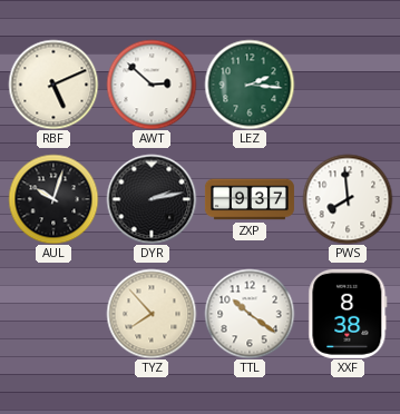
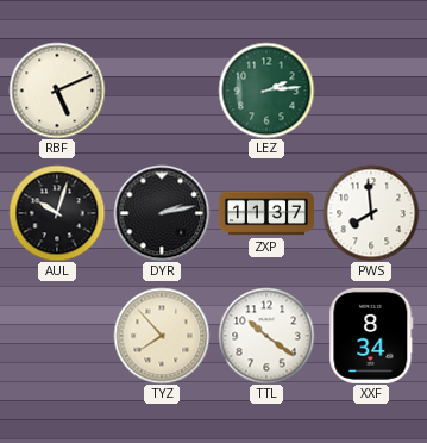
AWT: 2:52 -> none
LEZ: 2:16 -> 2:14
ZXP: 9:37 -> 11:37
XXF: 8:38 -> 8:34
